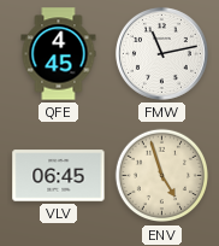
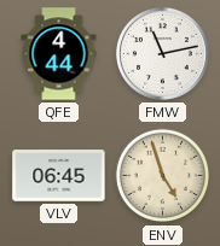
QFE: 4:45 -> 4:44
